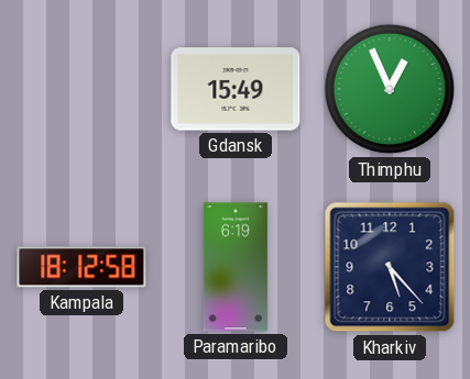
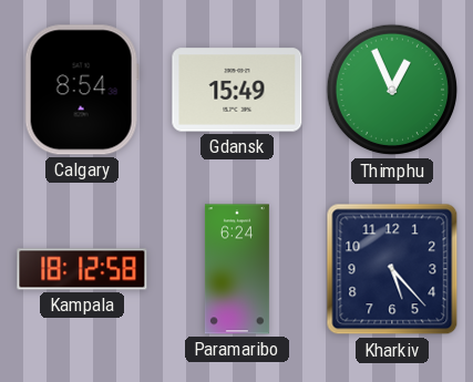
Calgary: none -> 8:54
Paramaribo: 6:19 -> 6:24
